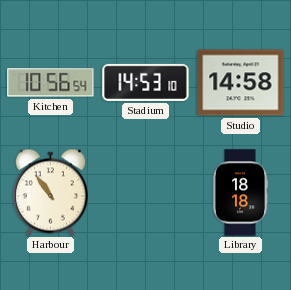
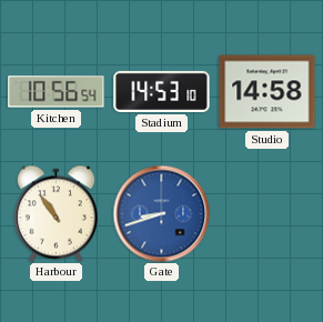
Gate: none -> 8:42
Library: 18:18 -> none
